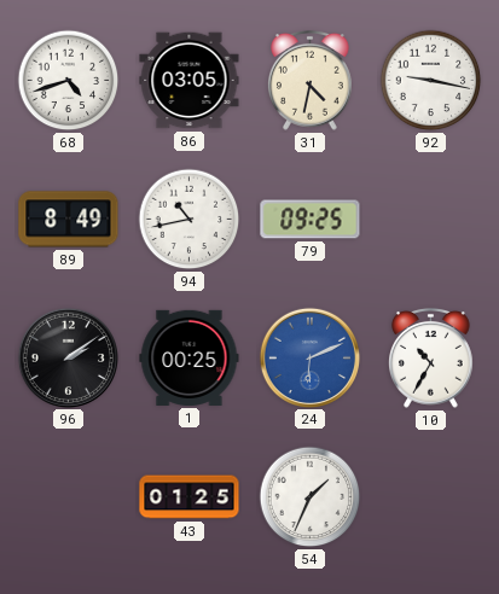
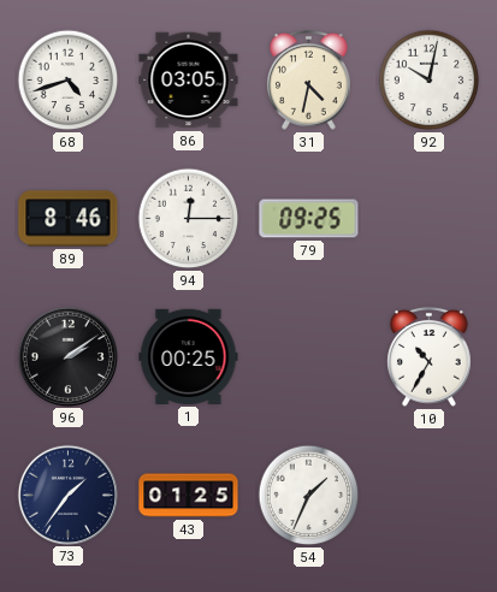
92: 9:17 -> 10:02
89: 8:49 -> 8:46
94: 10:43 -> 12:15
24: 6:11 -> none
73: none -> 1:36
